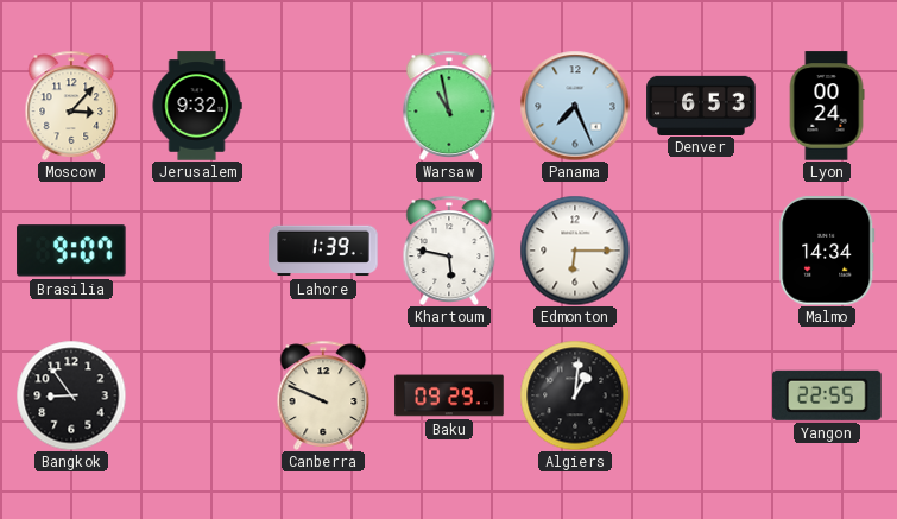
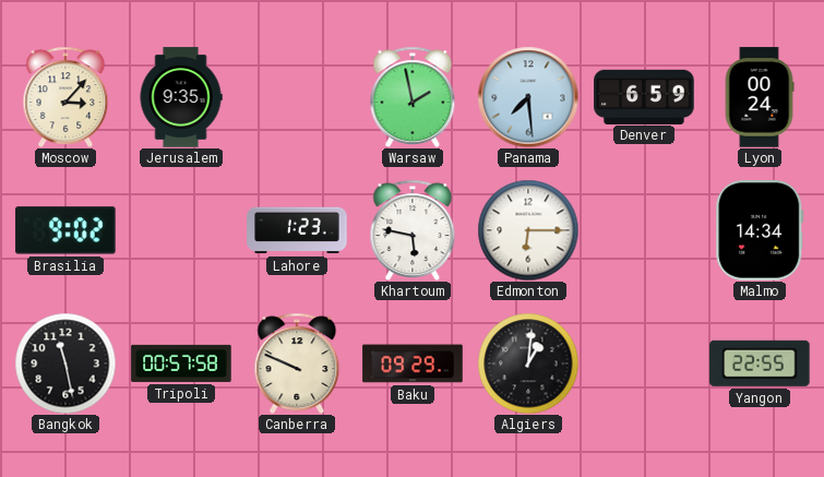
Jerusalem: 9:32 -> 9:35
Warsaw: 10:58 -> 1:58
Panama: 7:26 -> 7:29
Denver: 6:53 -> 6:59
Brasilia: 9:07 -> 9:02
Lahore: 1:39 -> 1:23
Bangkok: 8:54 -> 11:28
Tripoli: none -> 00:57
